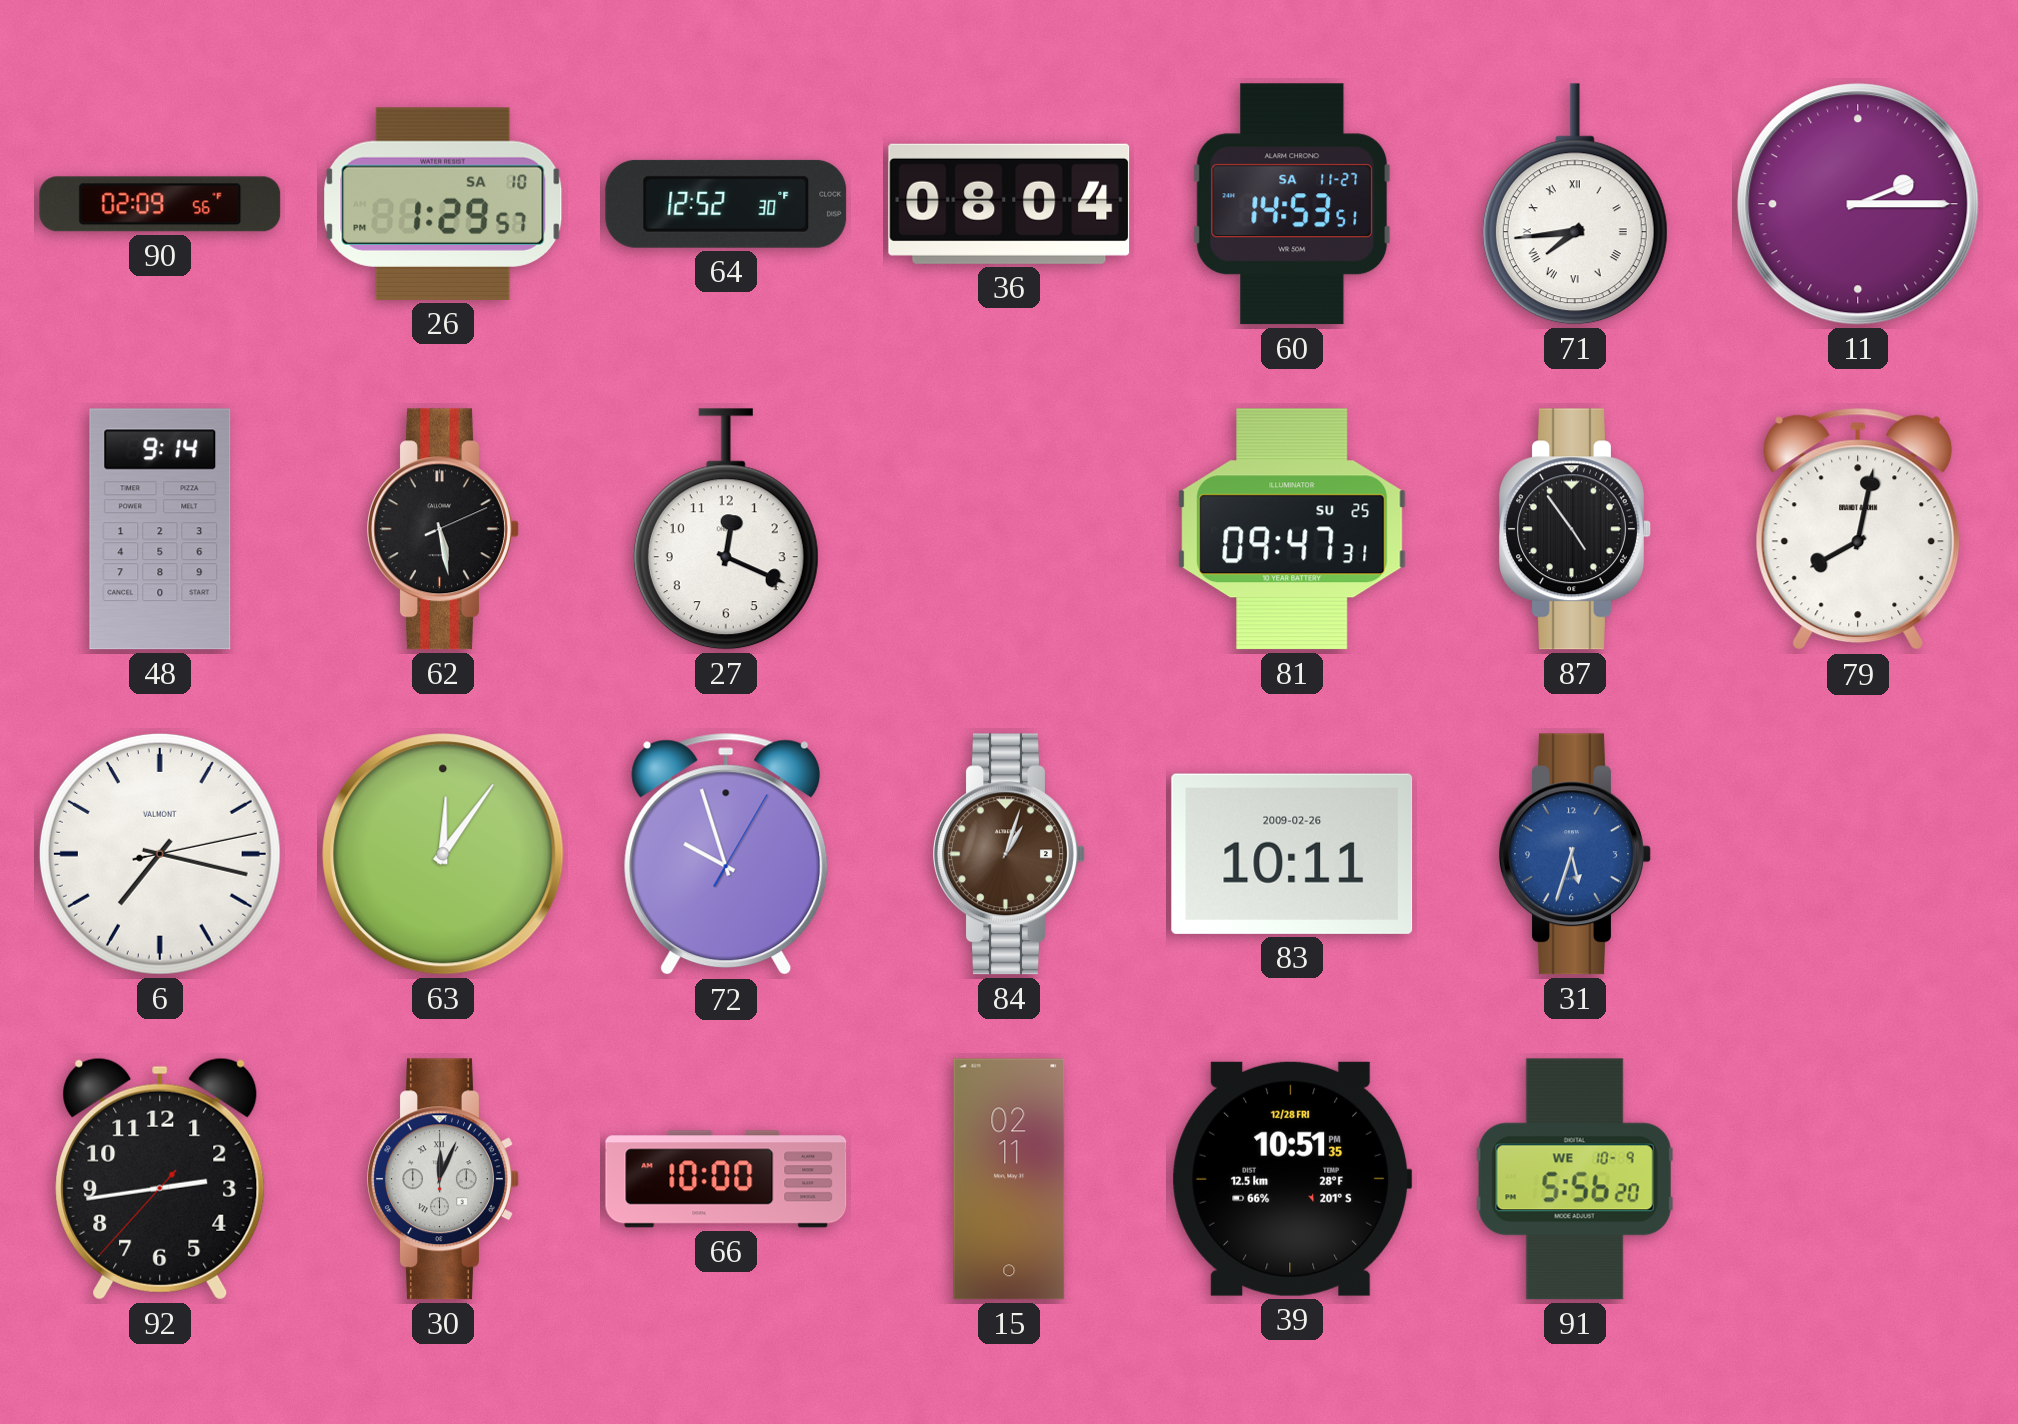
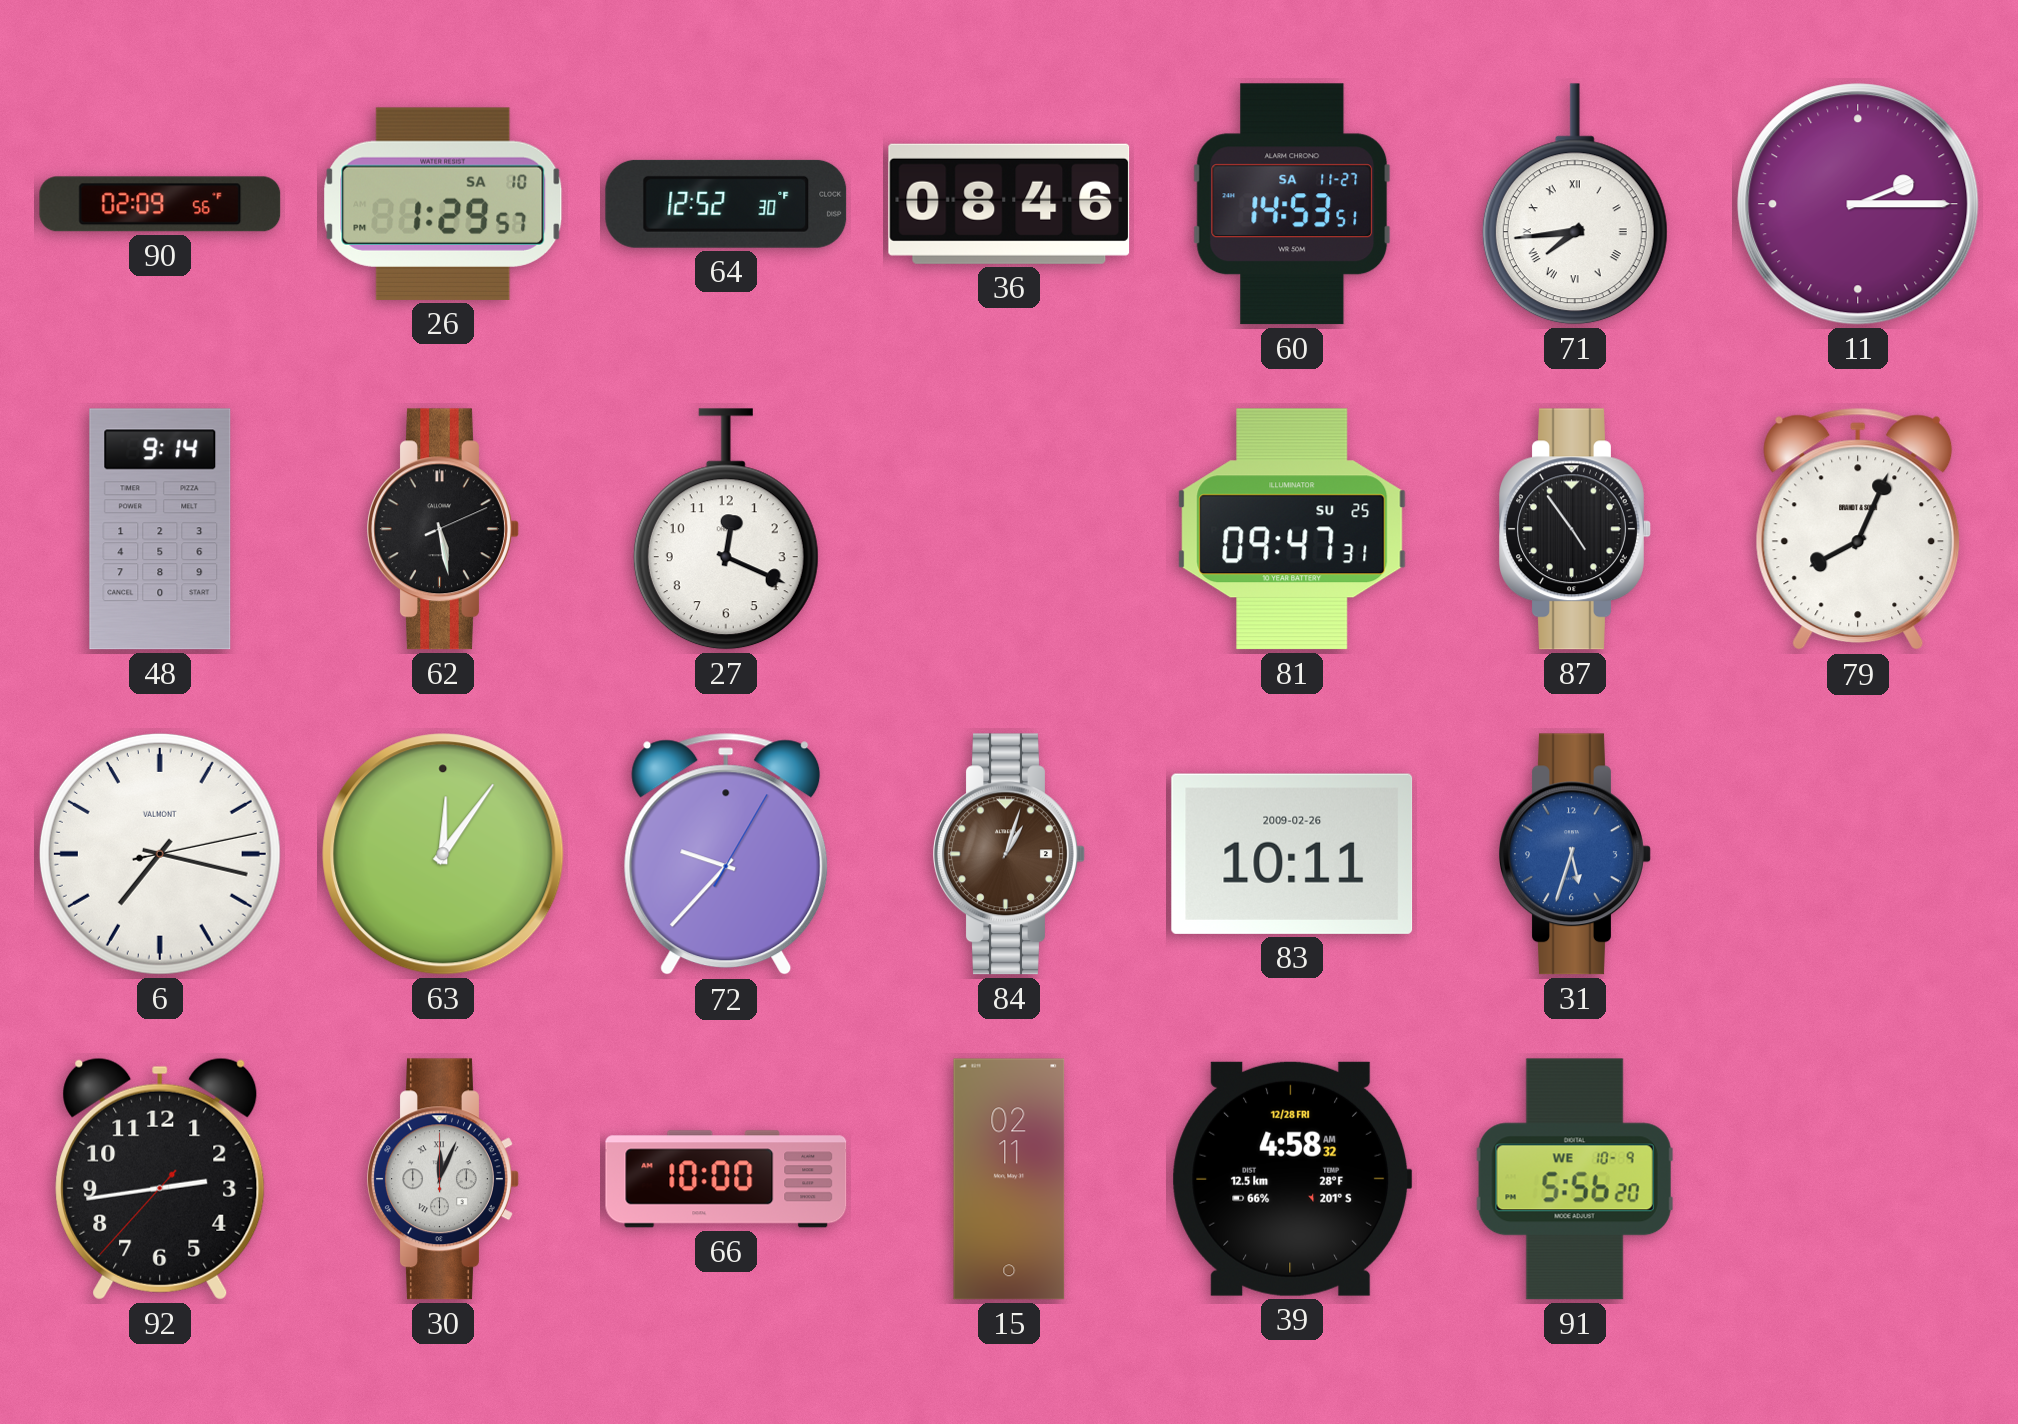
36: 08:04 -> 08:46
79: 8:02 -> 8:04
72: 9:57 -> 9:37
39: 10:51 -> 4:58
